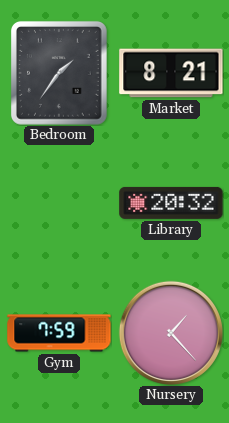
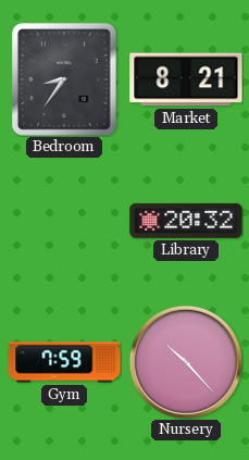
Bedroom: 1:36 -> 8:36
Nursery: 1:23 -> 10:23
